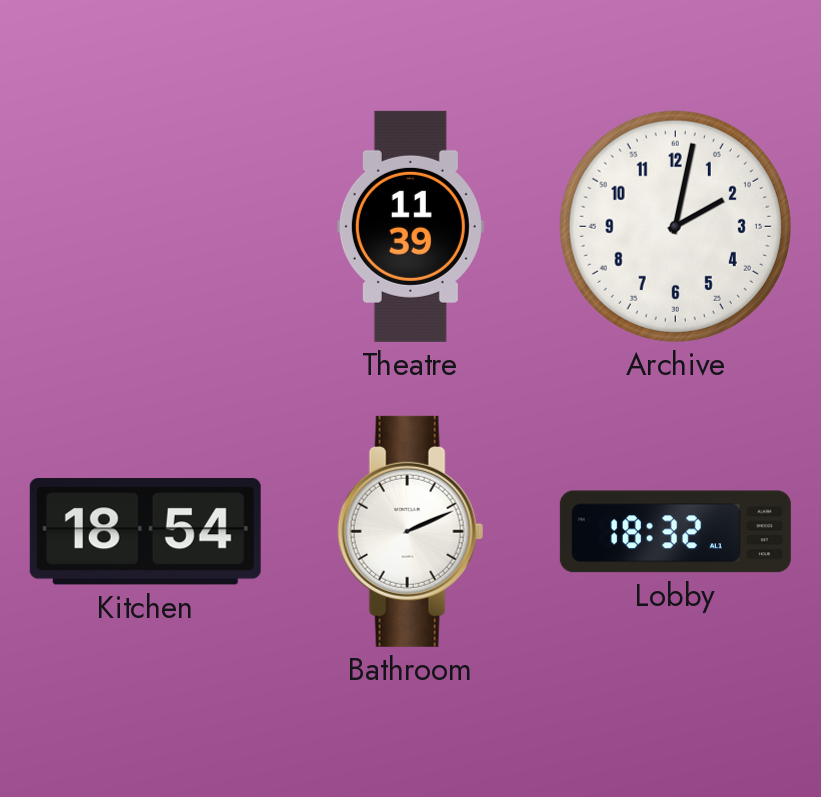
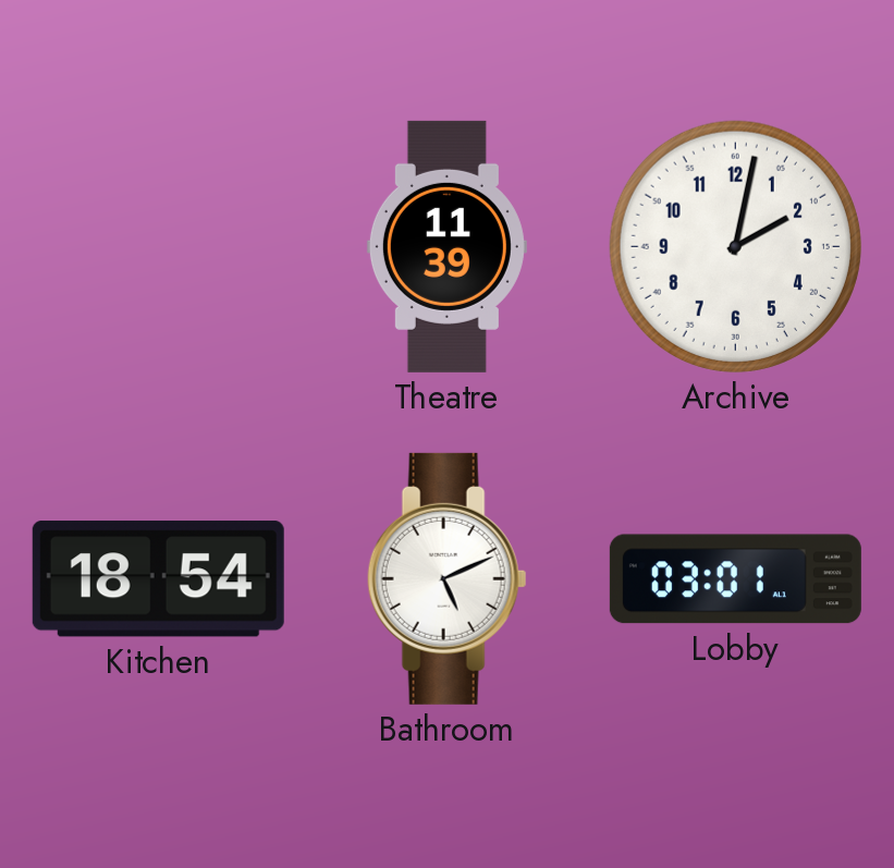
Bathroom: 2:11 -> 5:11
Lobby: 18:32 -> 03:01
